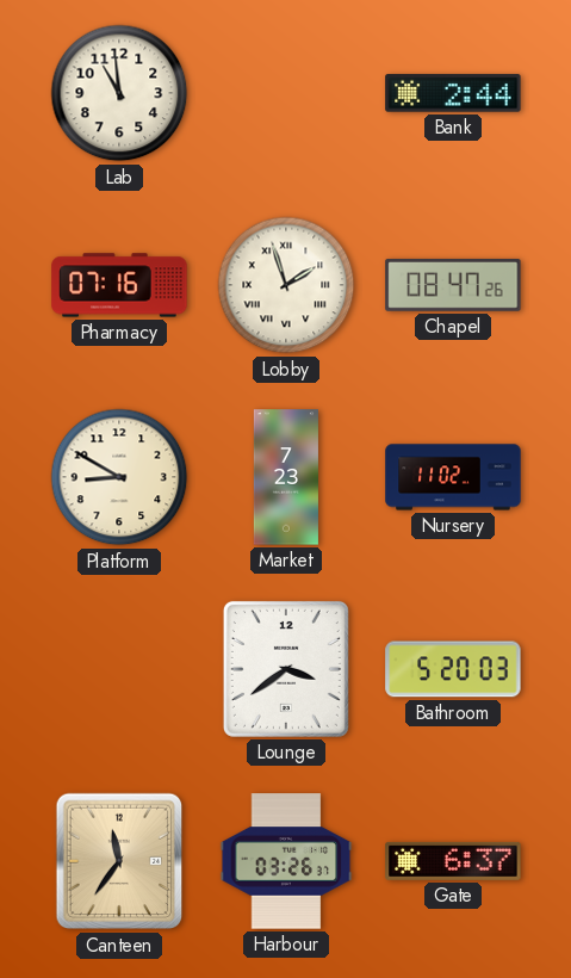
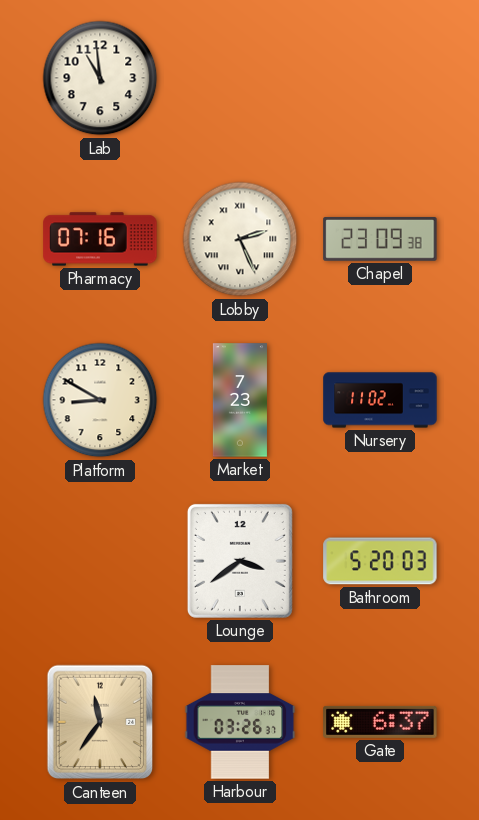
Bank: 2:44 -> none
Lobby: 1:57 -> 2:26
Chapel: 08:47 -> 23:09
